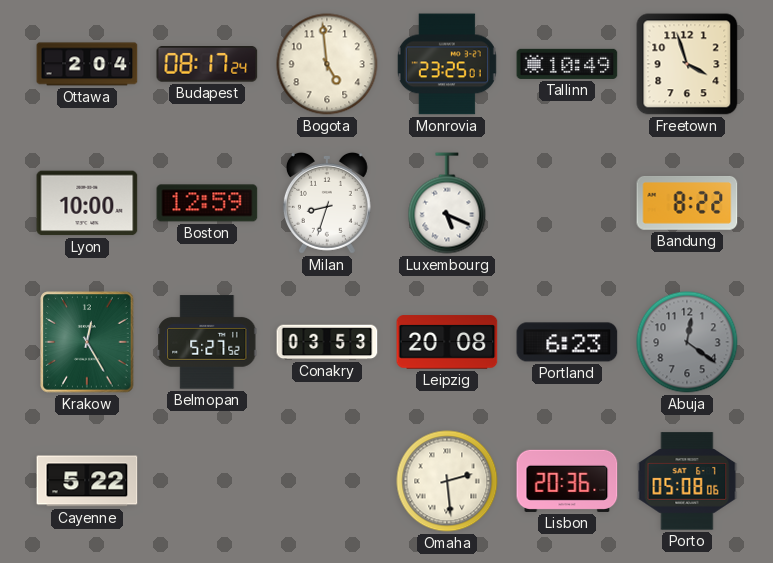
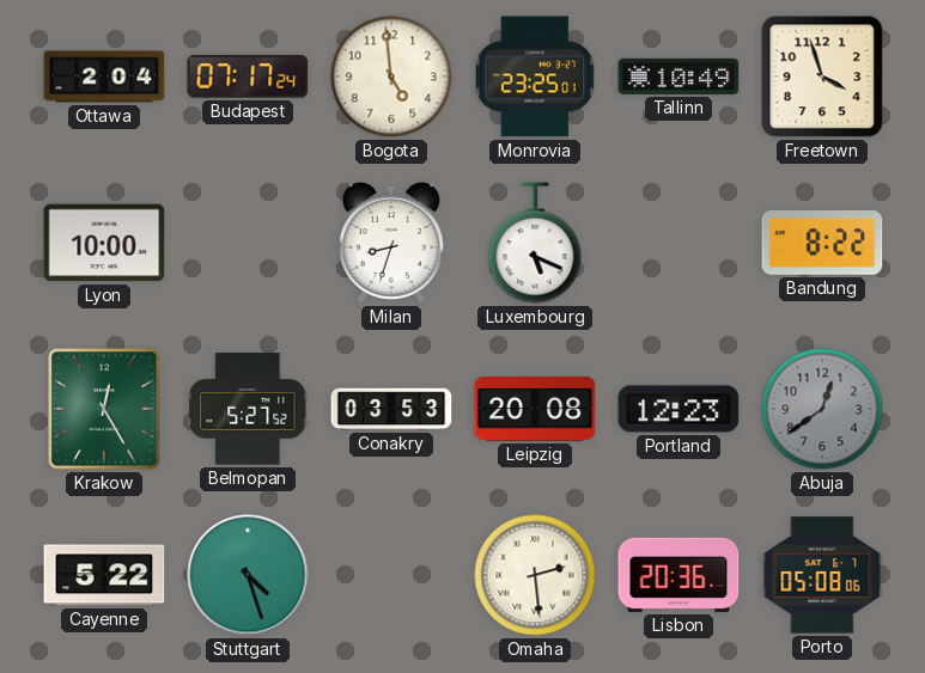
Budapest: 08:17 -> 07:17
Boston: 12:59 -> none
Portland: 6:23 -> 12:23
Abuja: 12:21 -> 12:39
Stuttgart: none -> 4:27
